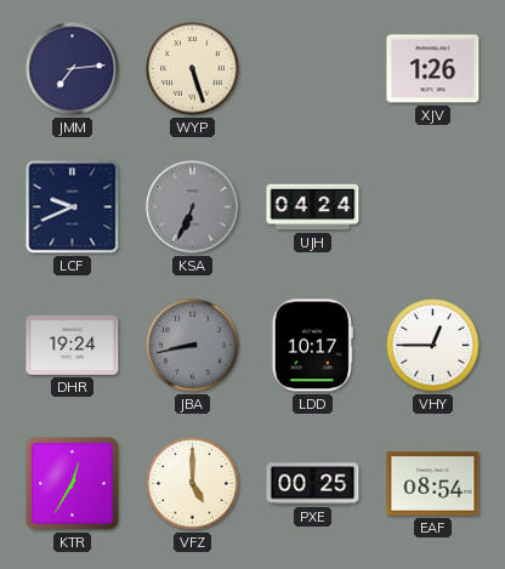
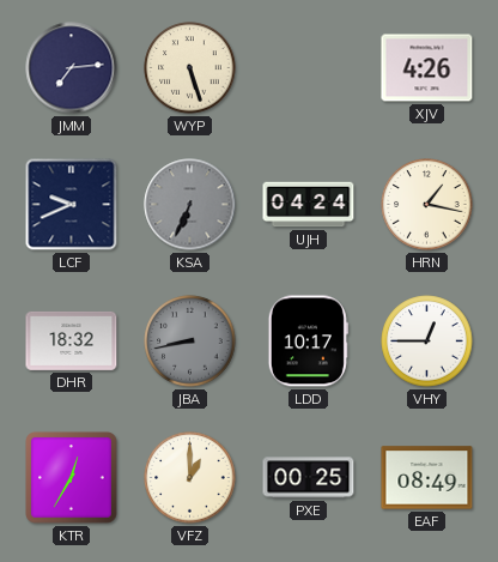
XJV: 1:26 -> 4:26
HRN: none -> 1:17
DHR: 19:24 -> 18:32
VFZ: 5:00 -> 1:00
EAF: 08:54 -> 08:49
